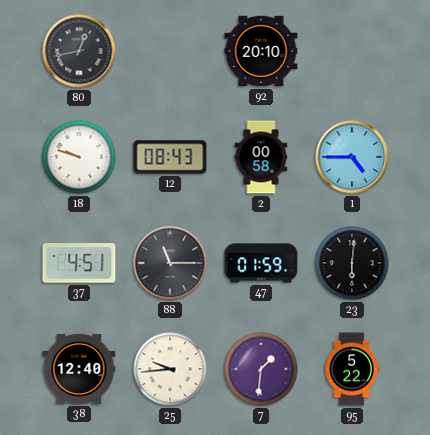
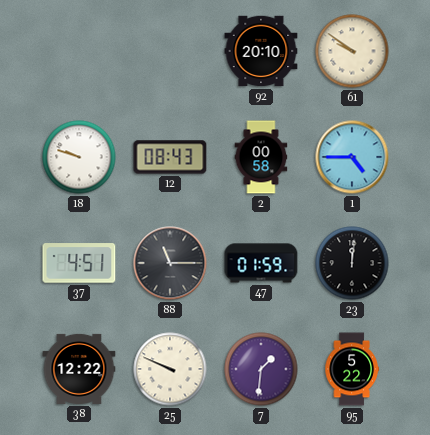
80: 12:43 -> none
61: none -> 9:51
23: 6:01 -> 12:01
38: 12:40 -> 12:22
25: 9:44 -> 9:49
